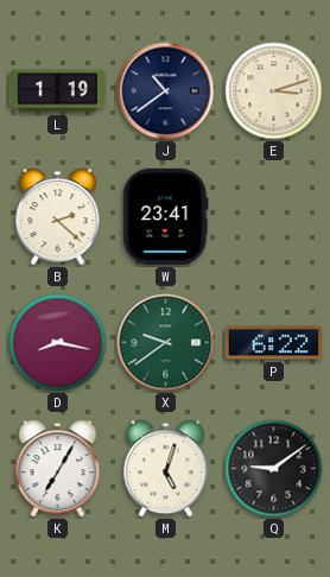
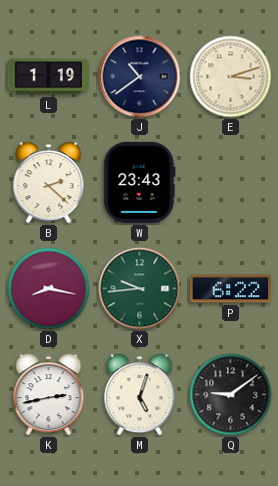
W: 23:41 -> 23:43
X: 9:39 -> 9:44
K: 7:05 -> 2:43
